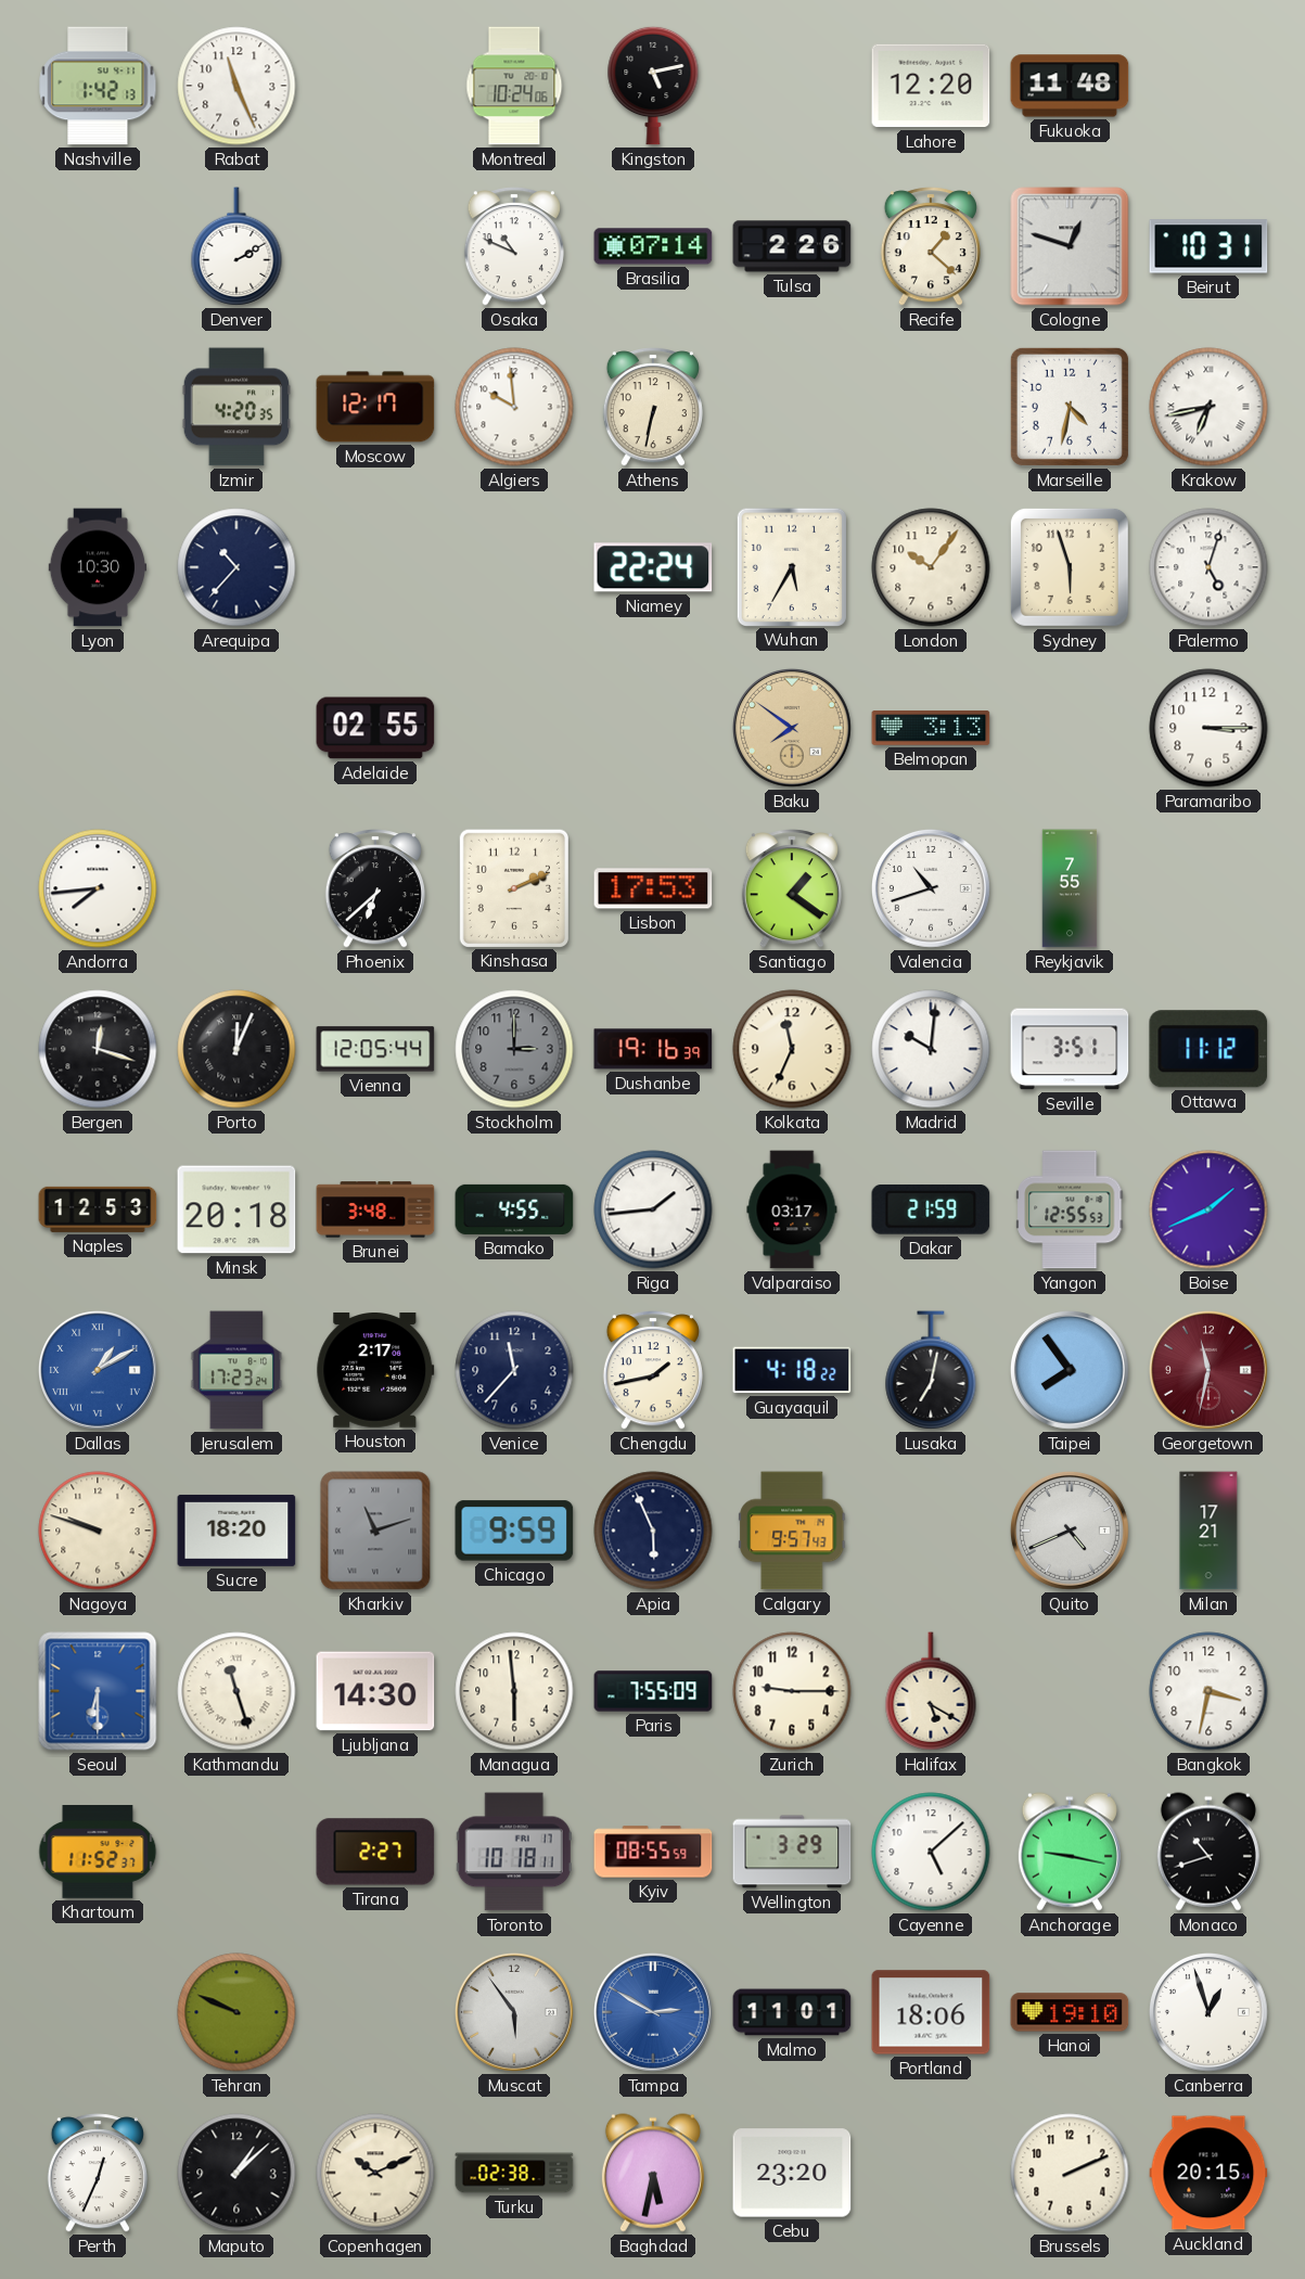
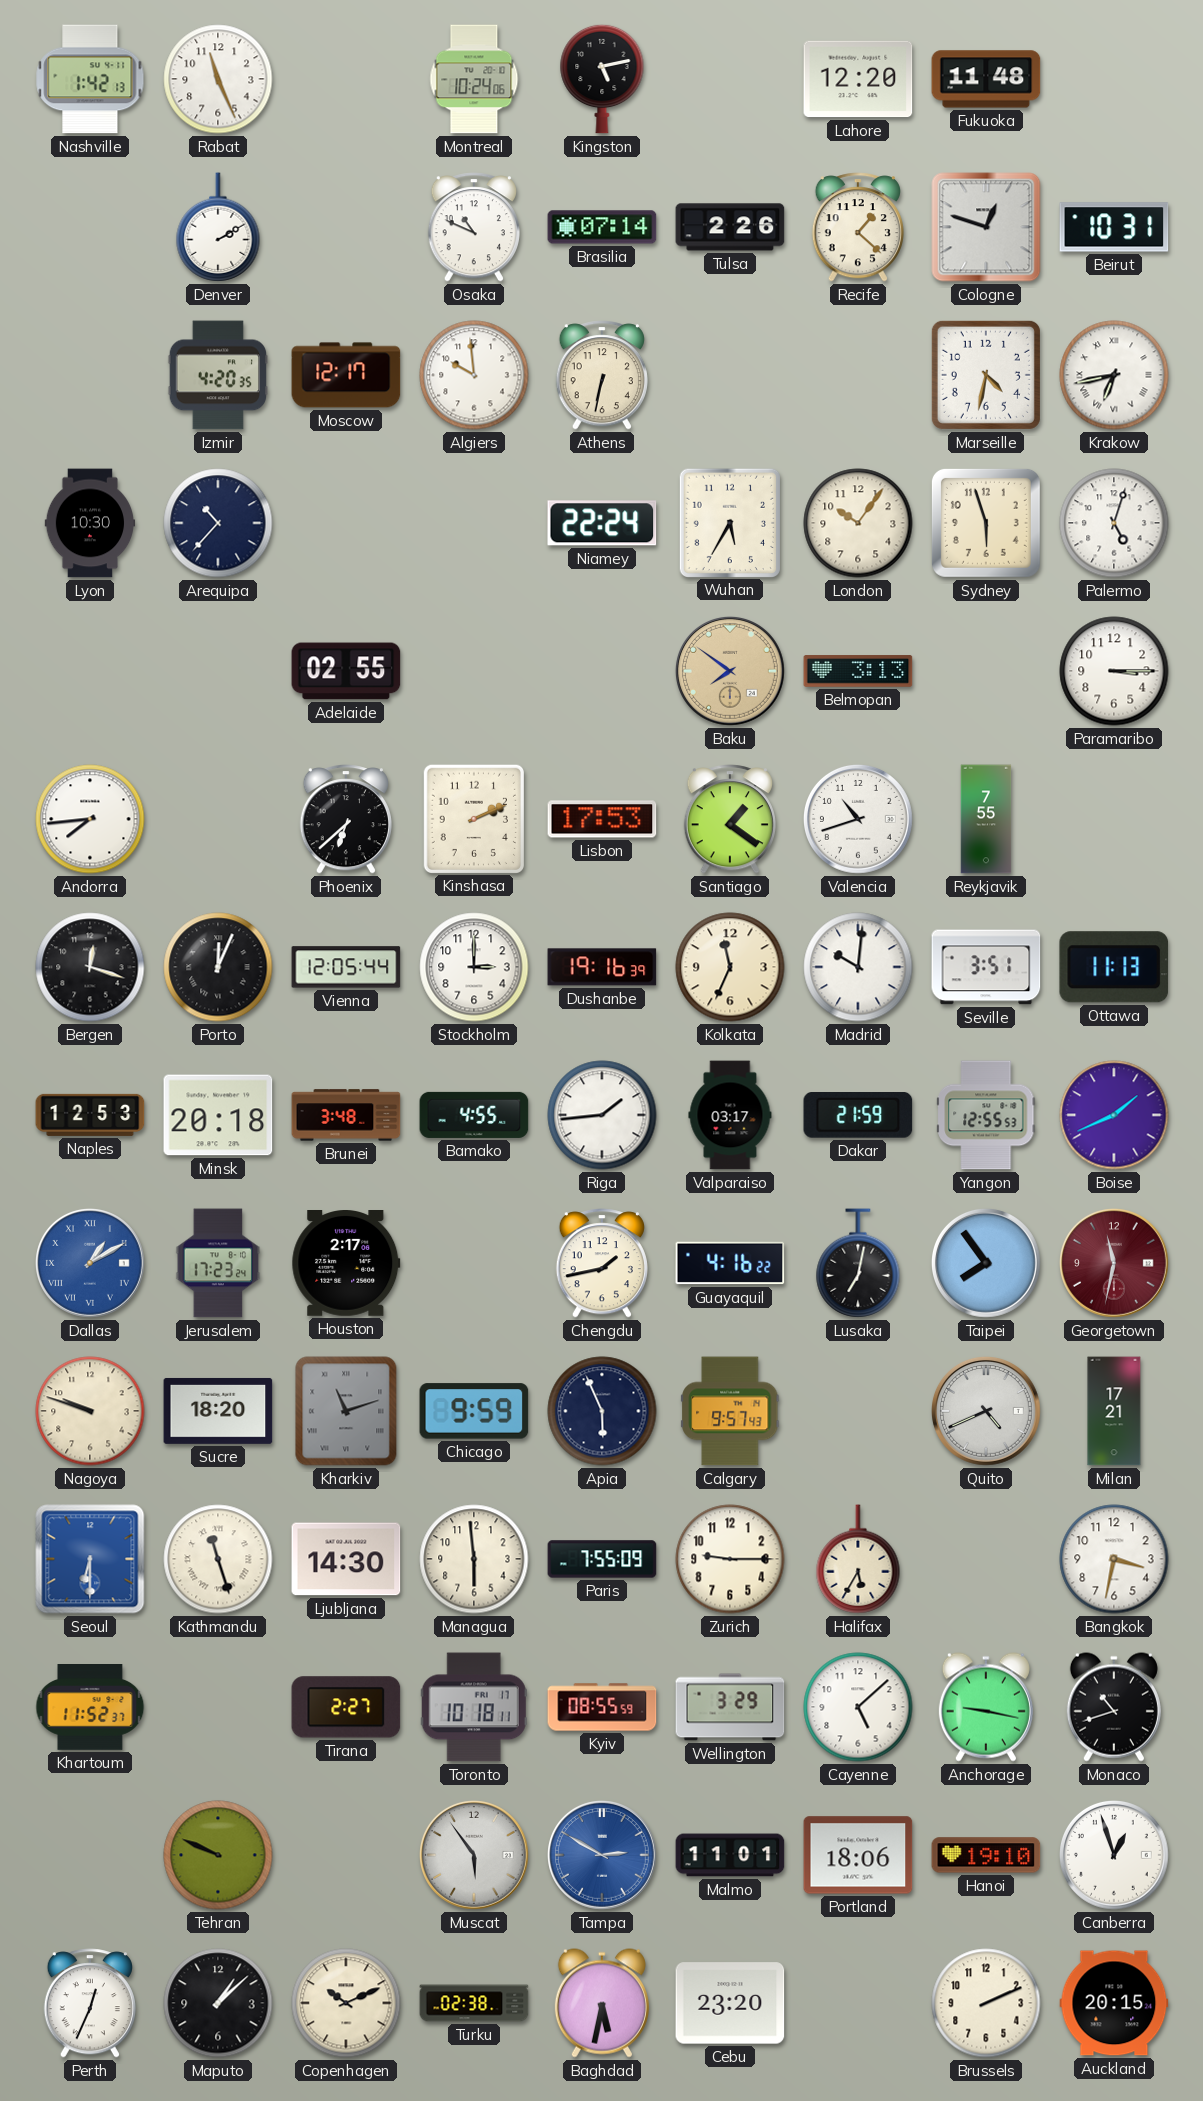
Stockholm dial: grey -> white
Ottawa: 11:12 -> 11:13
Venice: 11:37 -> none
Guayaquil: 4:18 -> 4:16
Halifax: 5:20 -> 5:35
